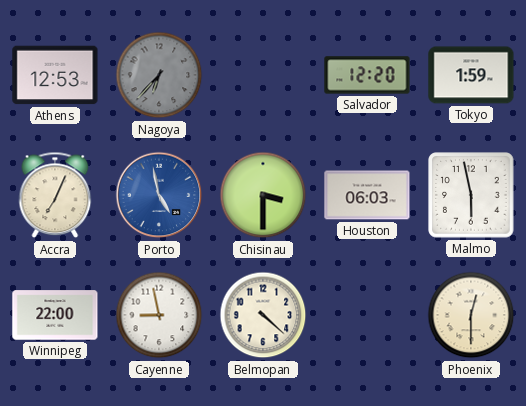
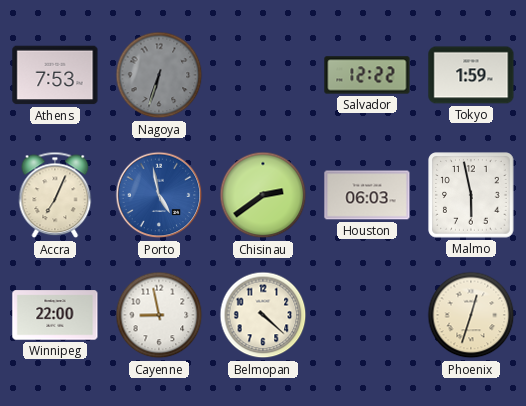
Athens: 12:53 -> 7:53
Nagoya: 6:37 -> 6:33
Salvador: 12:20 -> 12:22
Chisinau: 3:30 -> 2:39
Phoenix: 12:30 -> 12:33
